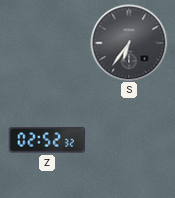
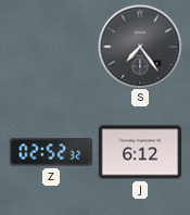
S: 6:36 -> 7:24
J: none -> 6:12
